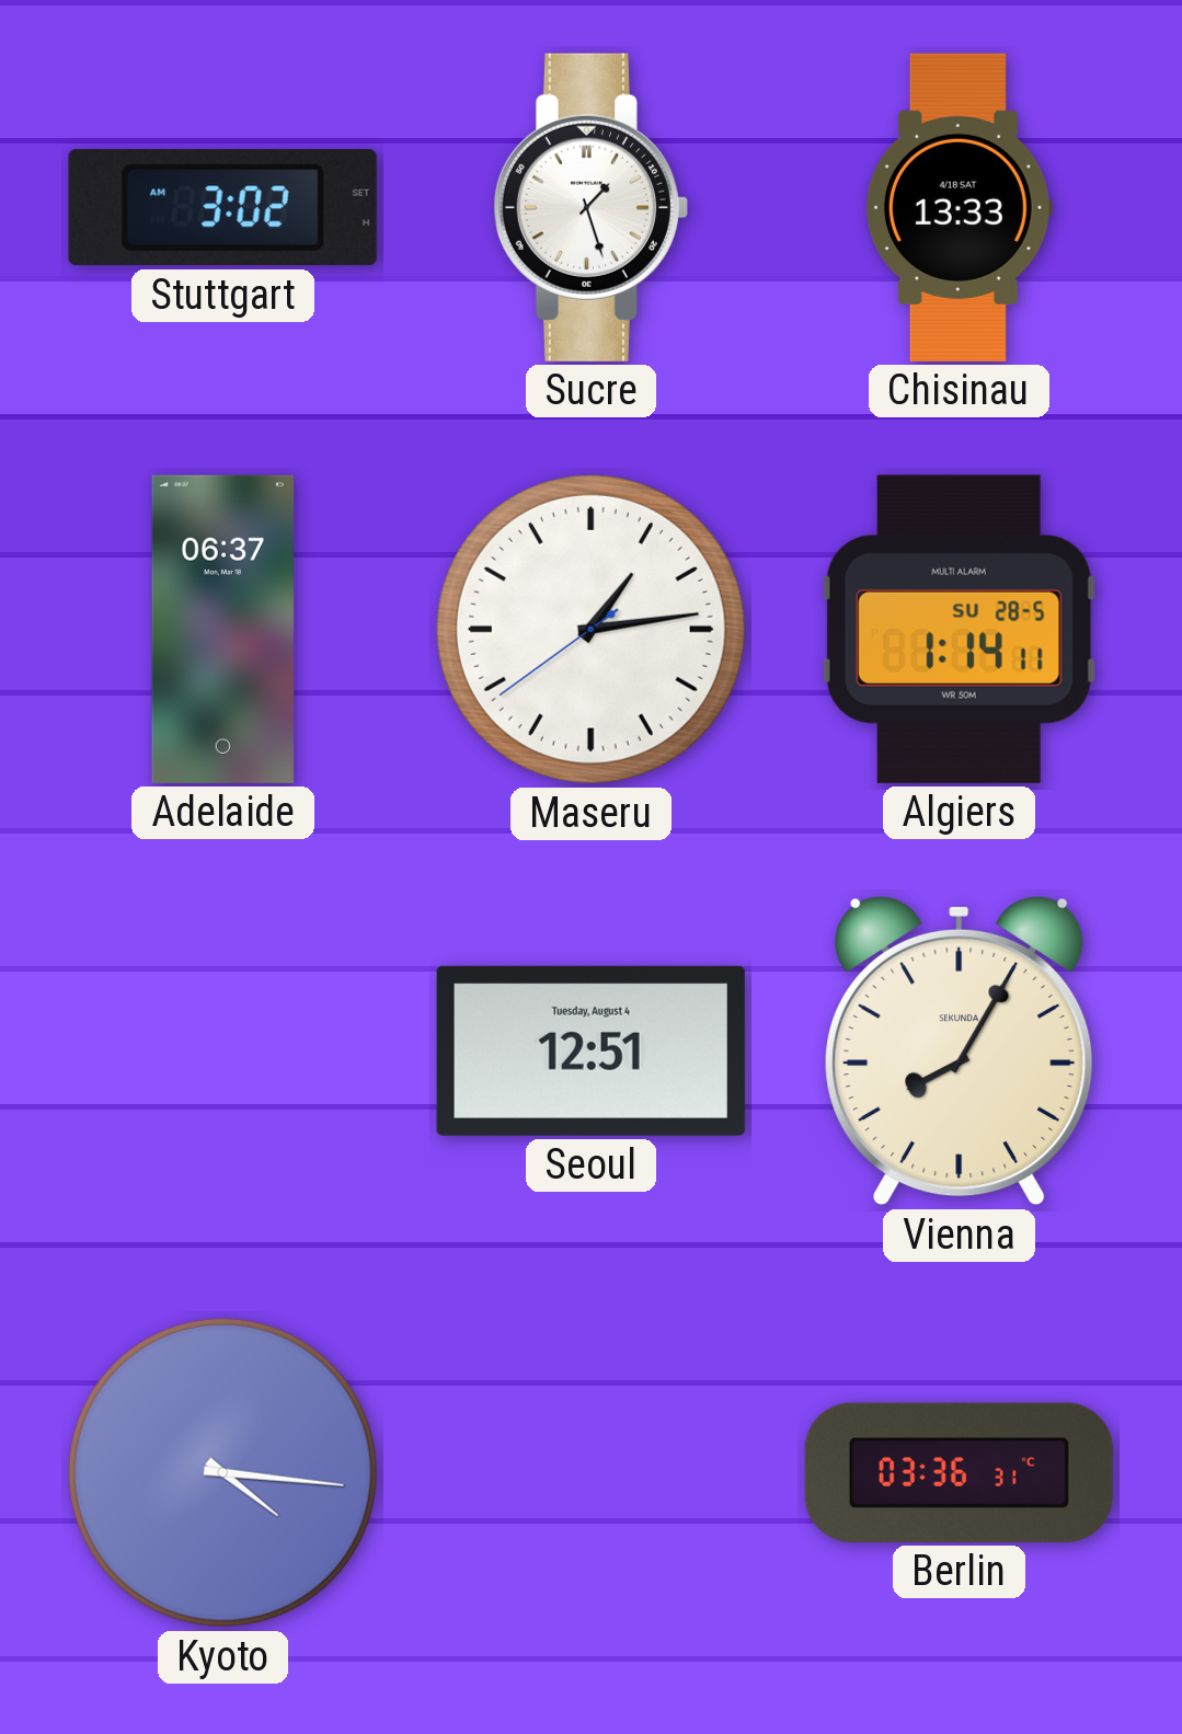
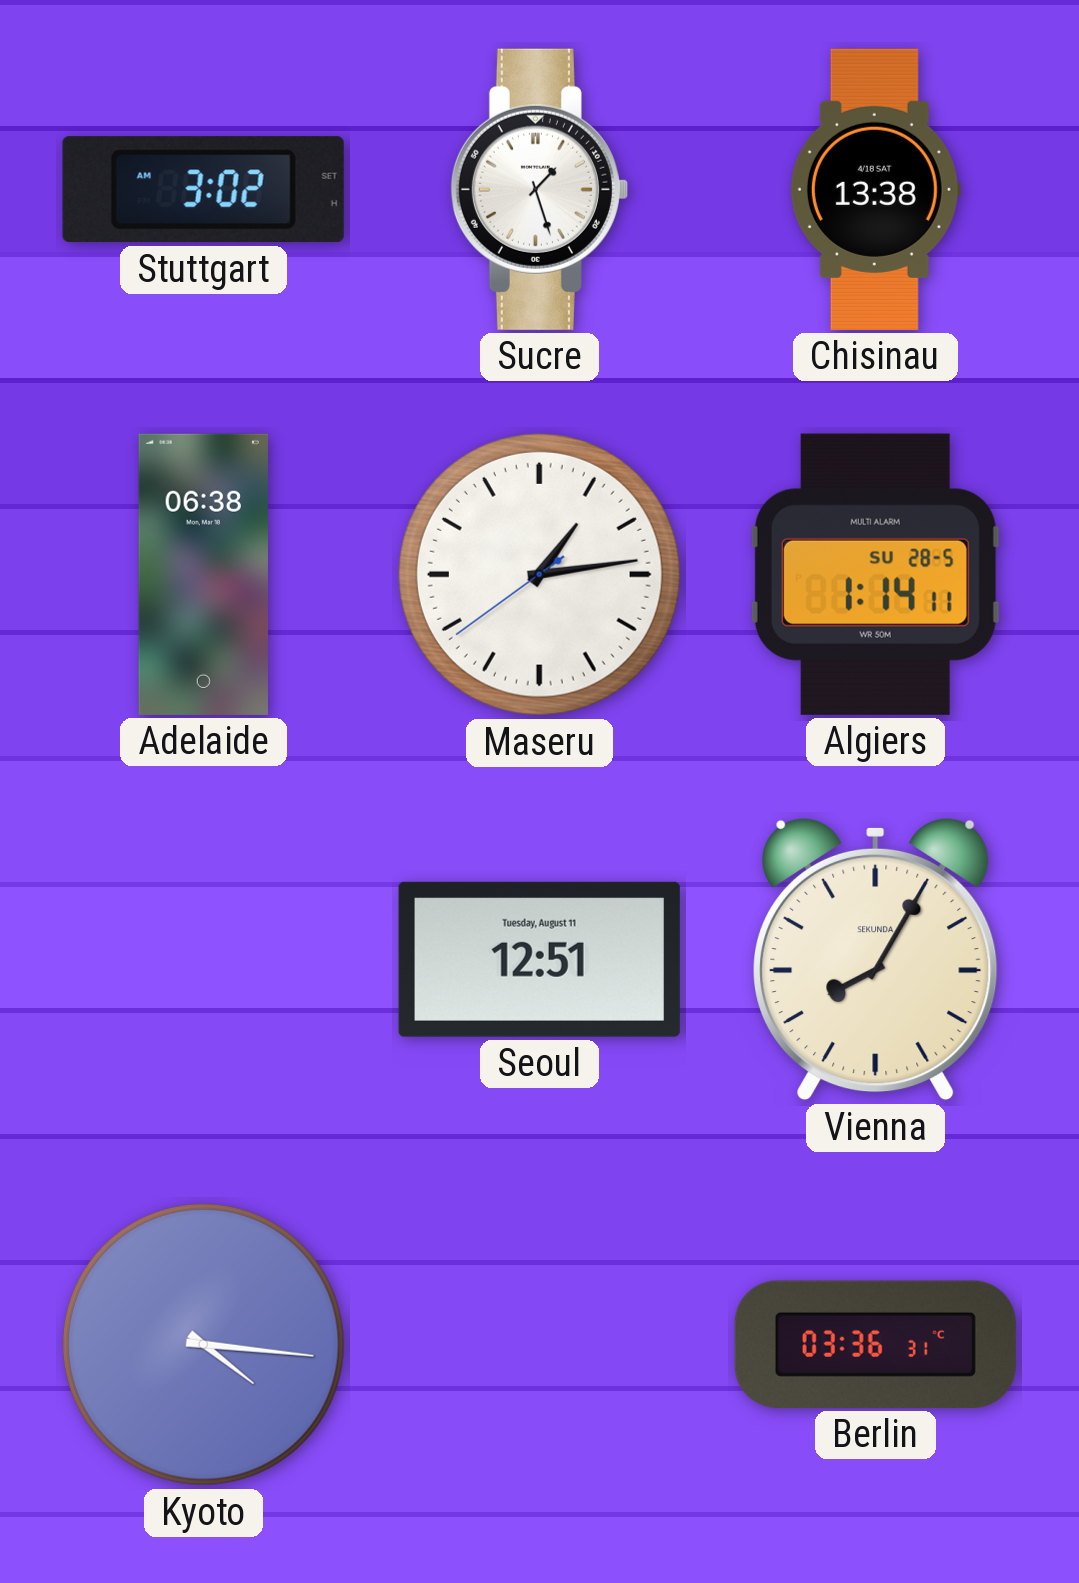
Chisinau: 13:33 -> 13:38
Adelaide: 06:37 -> 06:38
Seoul date: Tuesday, August 4 -> Tuesday, August 11
